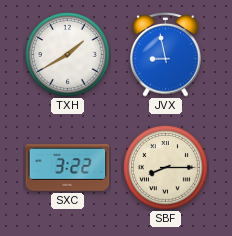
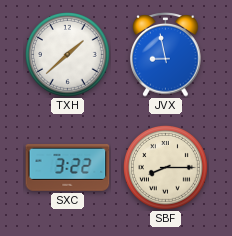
TXH: 1:40 -> 1:38
